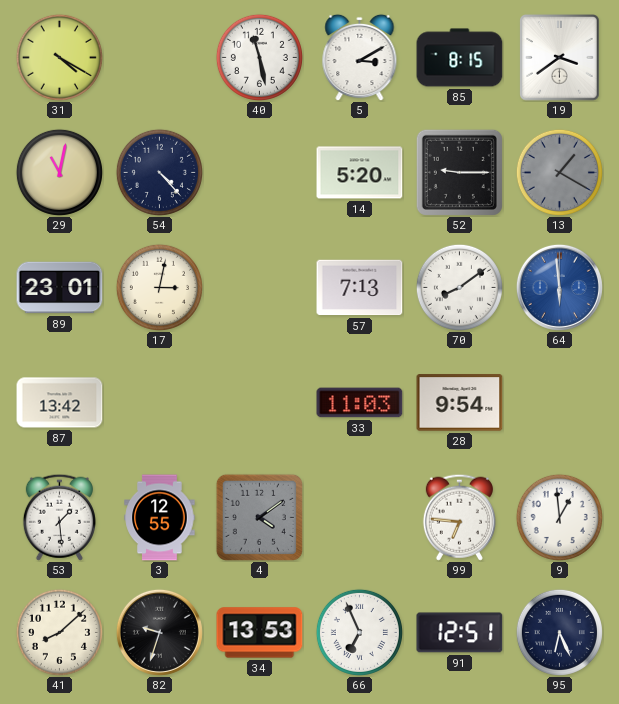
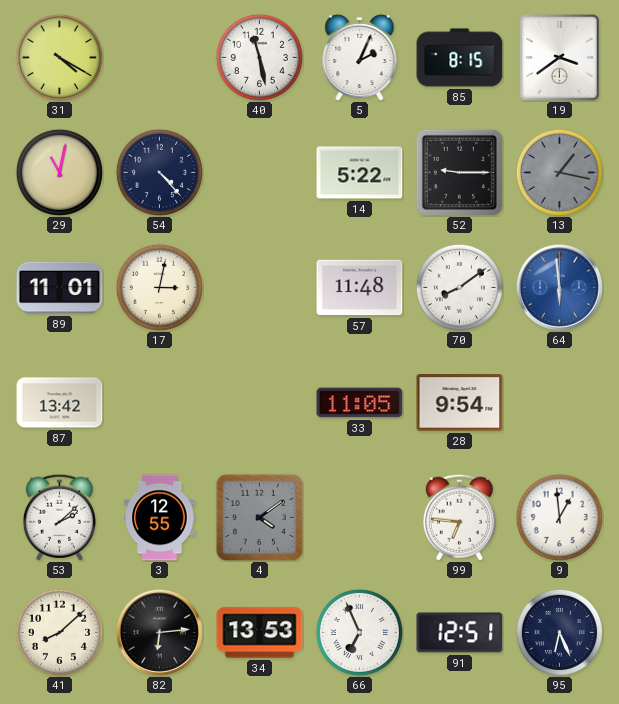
5: 3:10 -> 2:04
14: 5:20 -> 5:22
13: 1:20 -> 1:17
89: 23:01 -> 11:01
57: 7:13 -> 11:48
33: 11:03 -> 11:05
53: 1:29 -> 2:08
82: 9:33 -> 6:14
